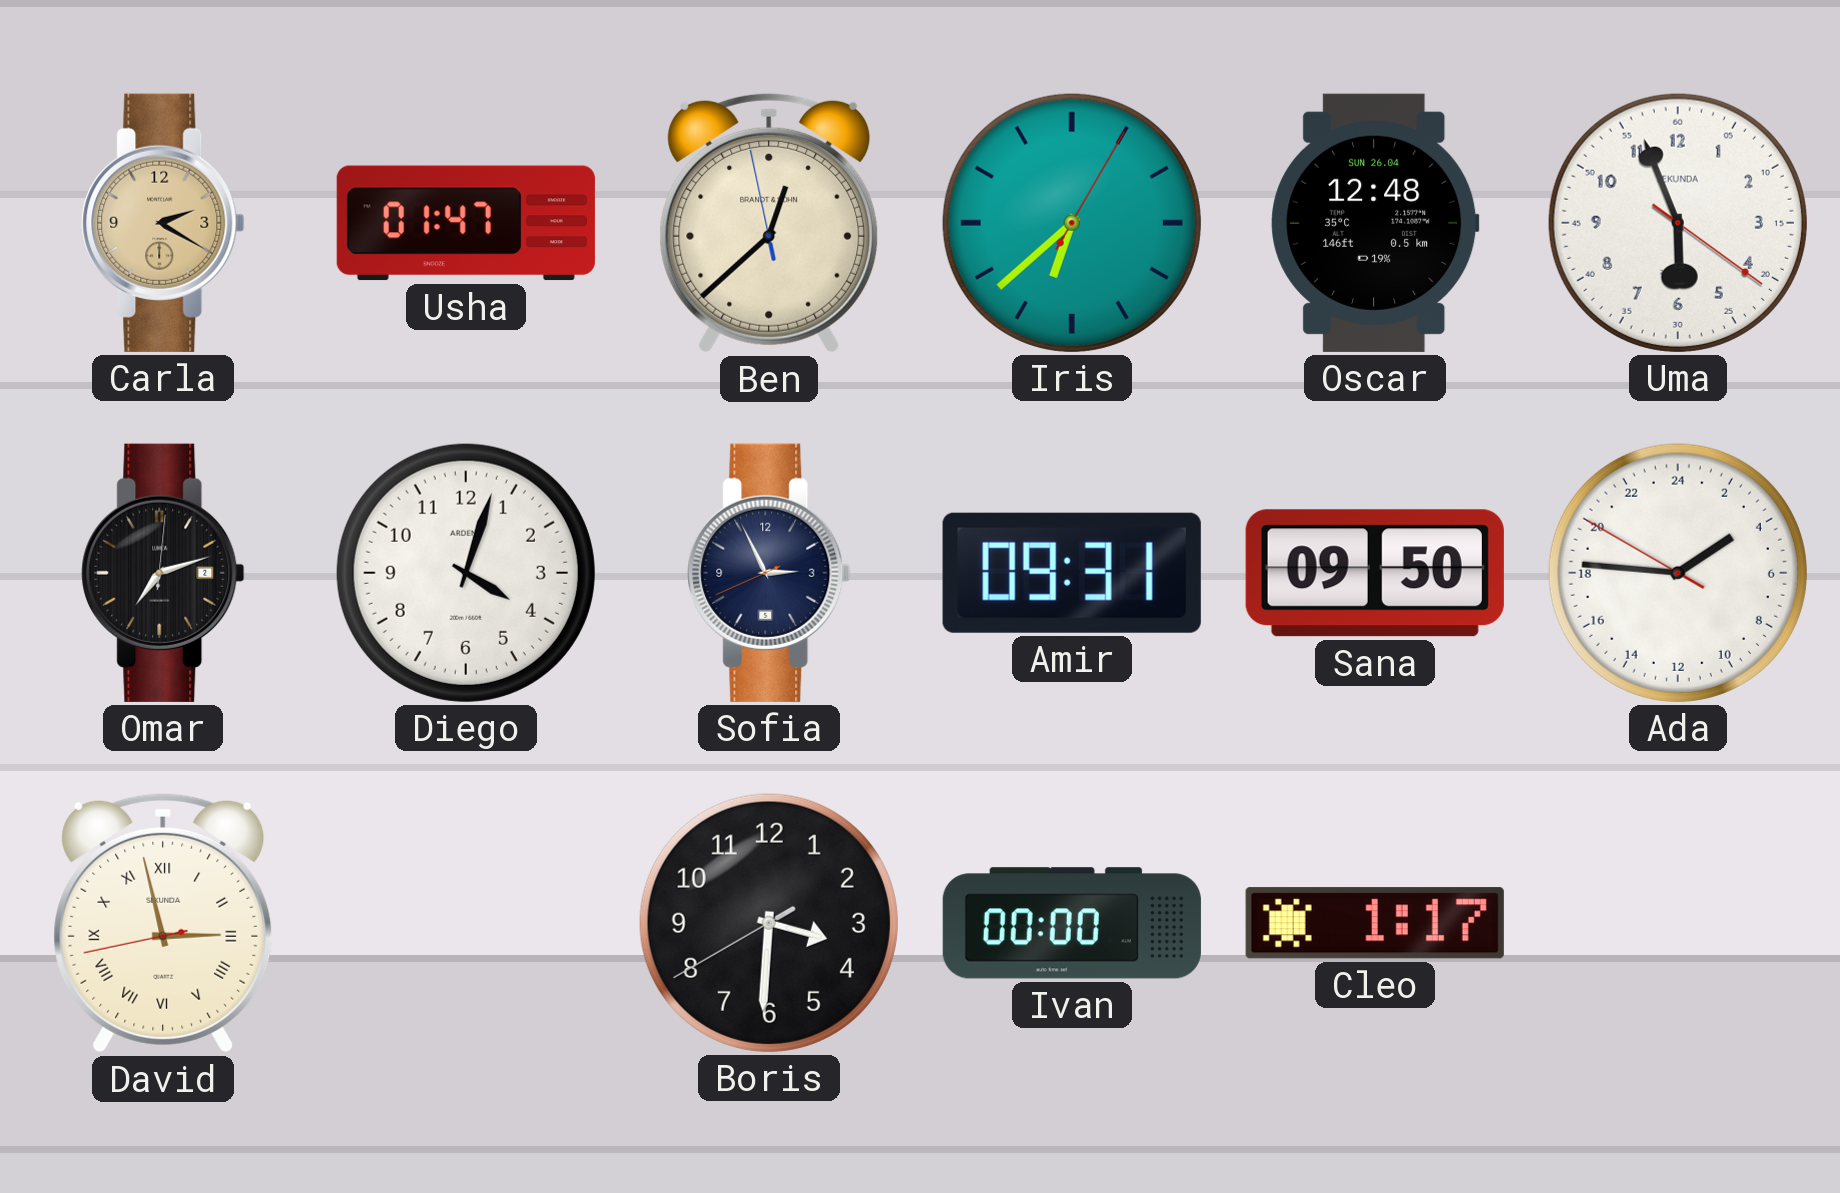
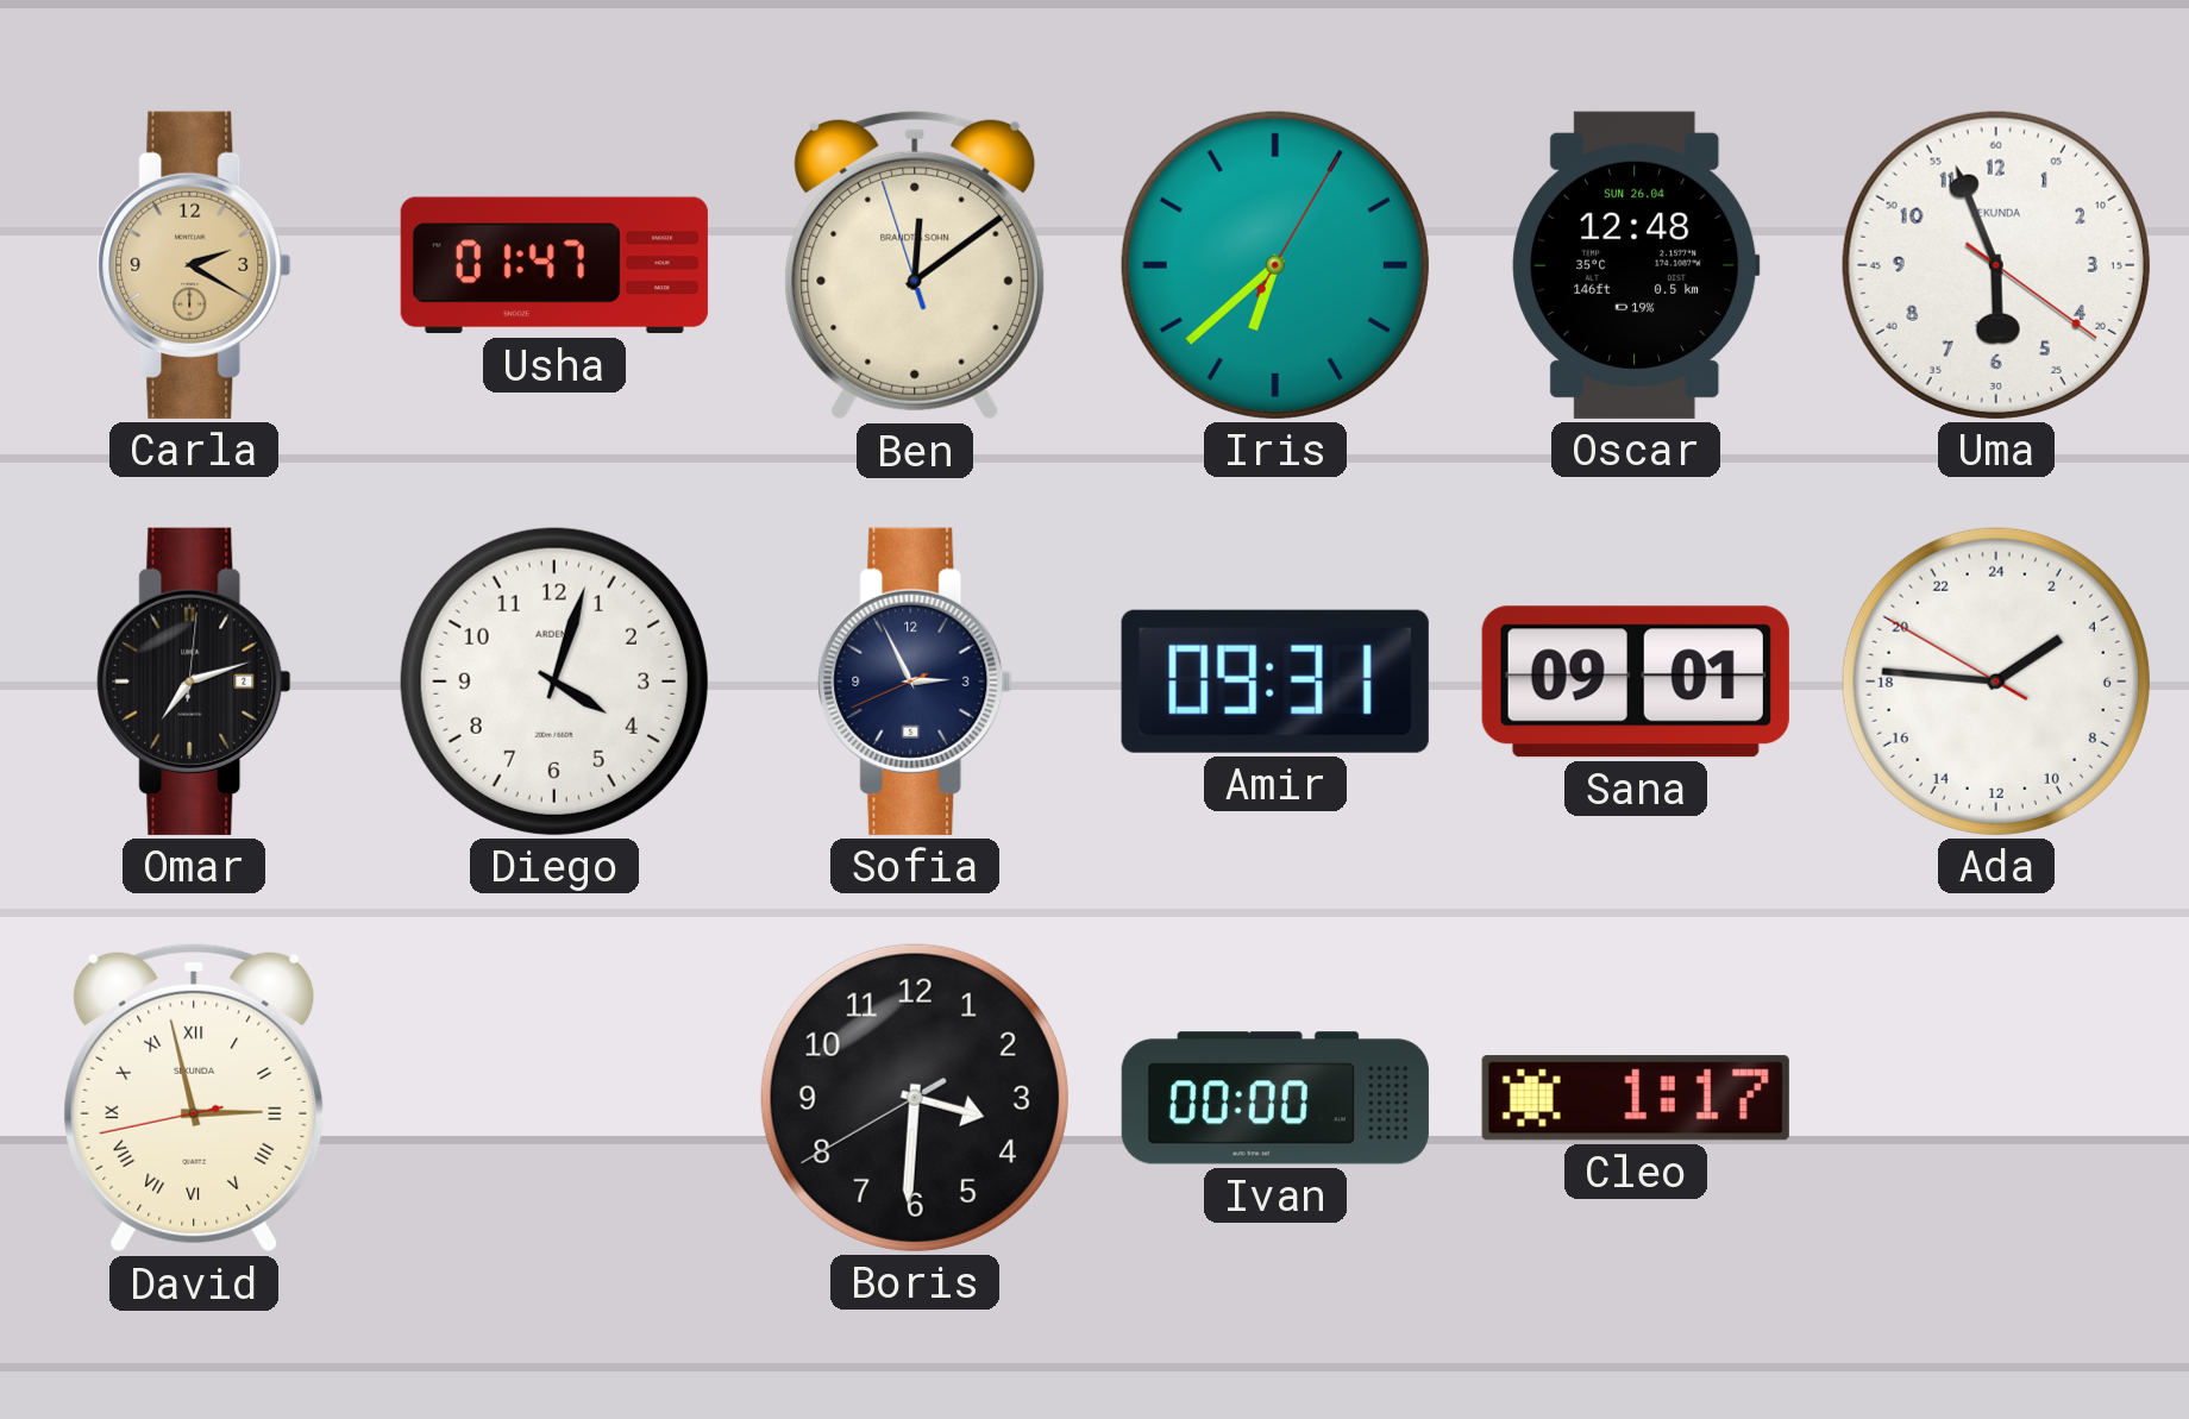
Ben: 12:37 -> 12:08
Sana: 09:50 -> 09:01
